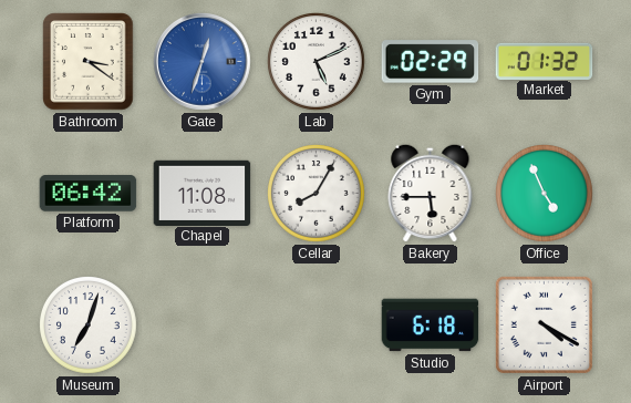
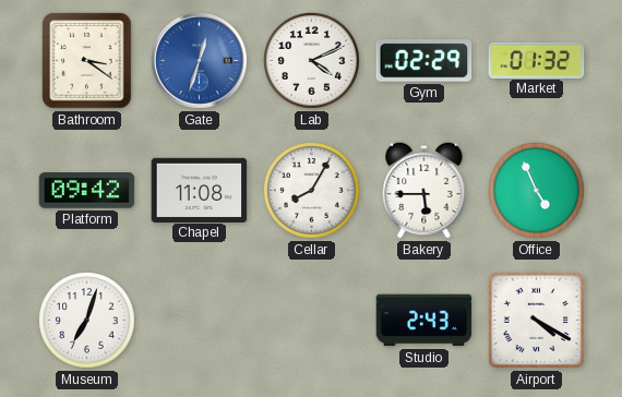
Lab: 5:11 -> 4:11
Platform: 06:42 -> 09:42
Studio: 6:18 -> 2:43
